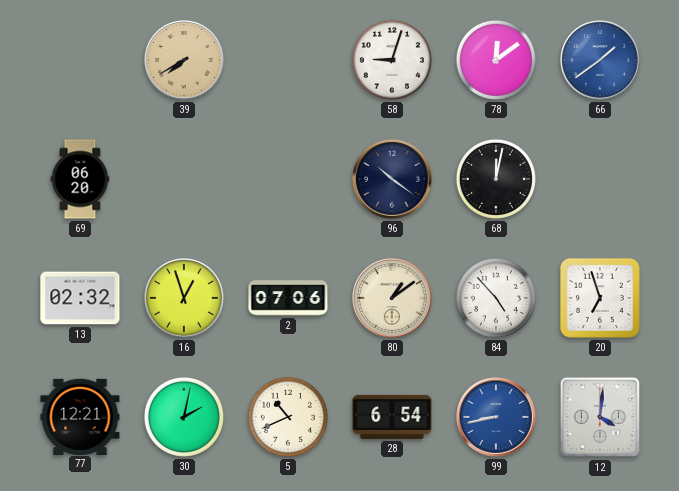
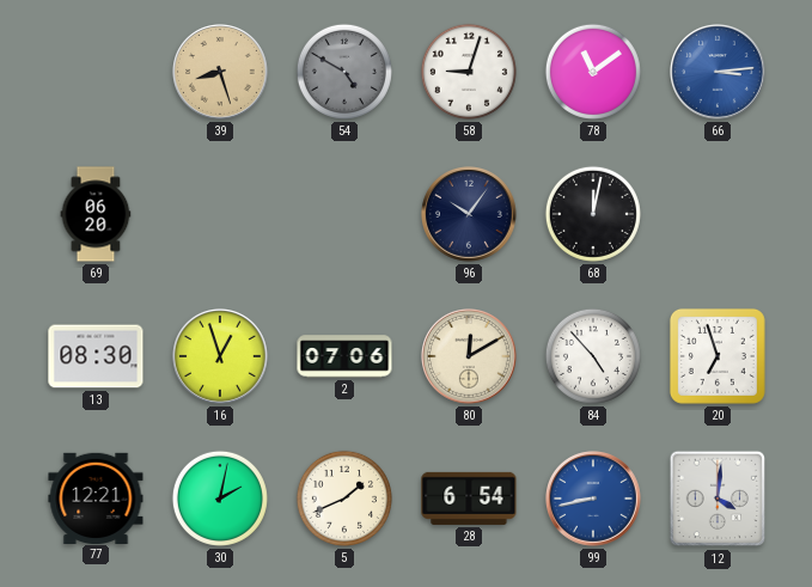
39: 7:40 -> 8:27
54: none -> 4:50
78: 12:09 -> 11:09
66: 1:39 -> 3:14
96: 10:21 -> 10:06
13: 02:32 -> 08:30
80: 1:09 -> 12:10
5: 10:41 -> 1:41
